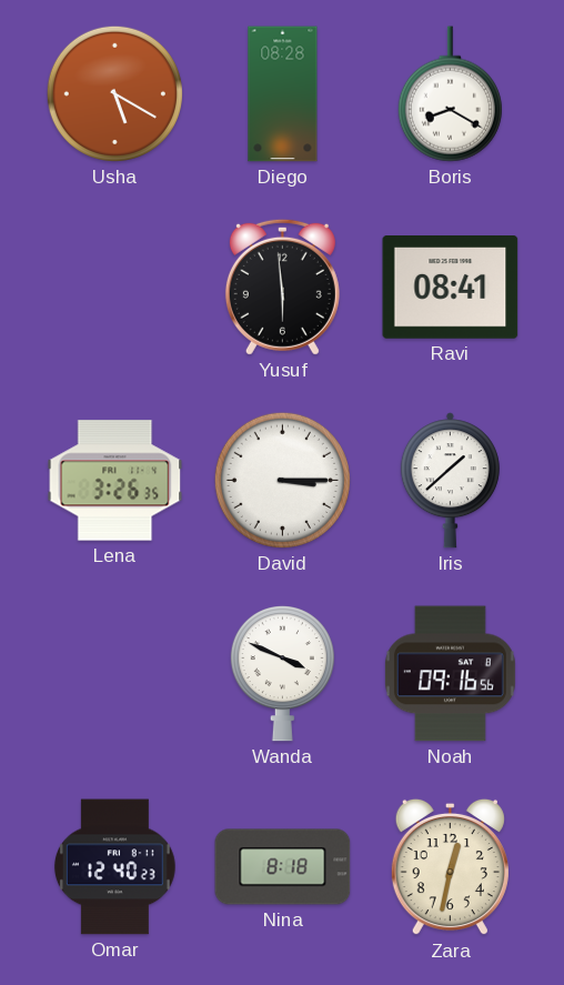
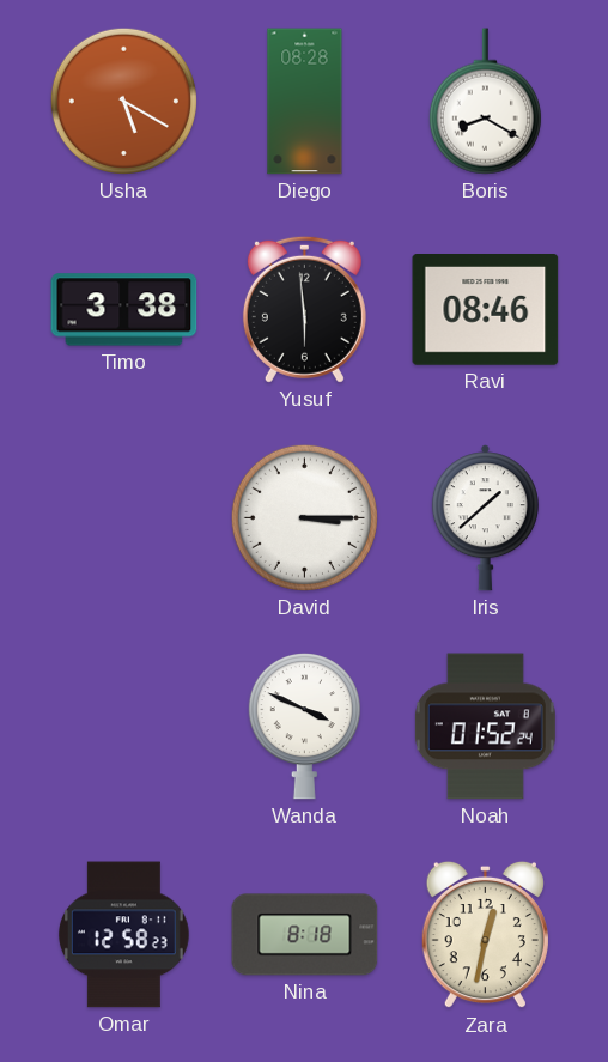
Timo: none -> 3:38
Ravi: 08:41 -> 08:46
Lena: 3:26 -> none
Noah: 09:16 -> 01:52
Omar: 12:40 -> 12:58
